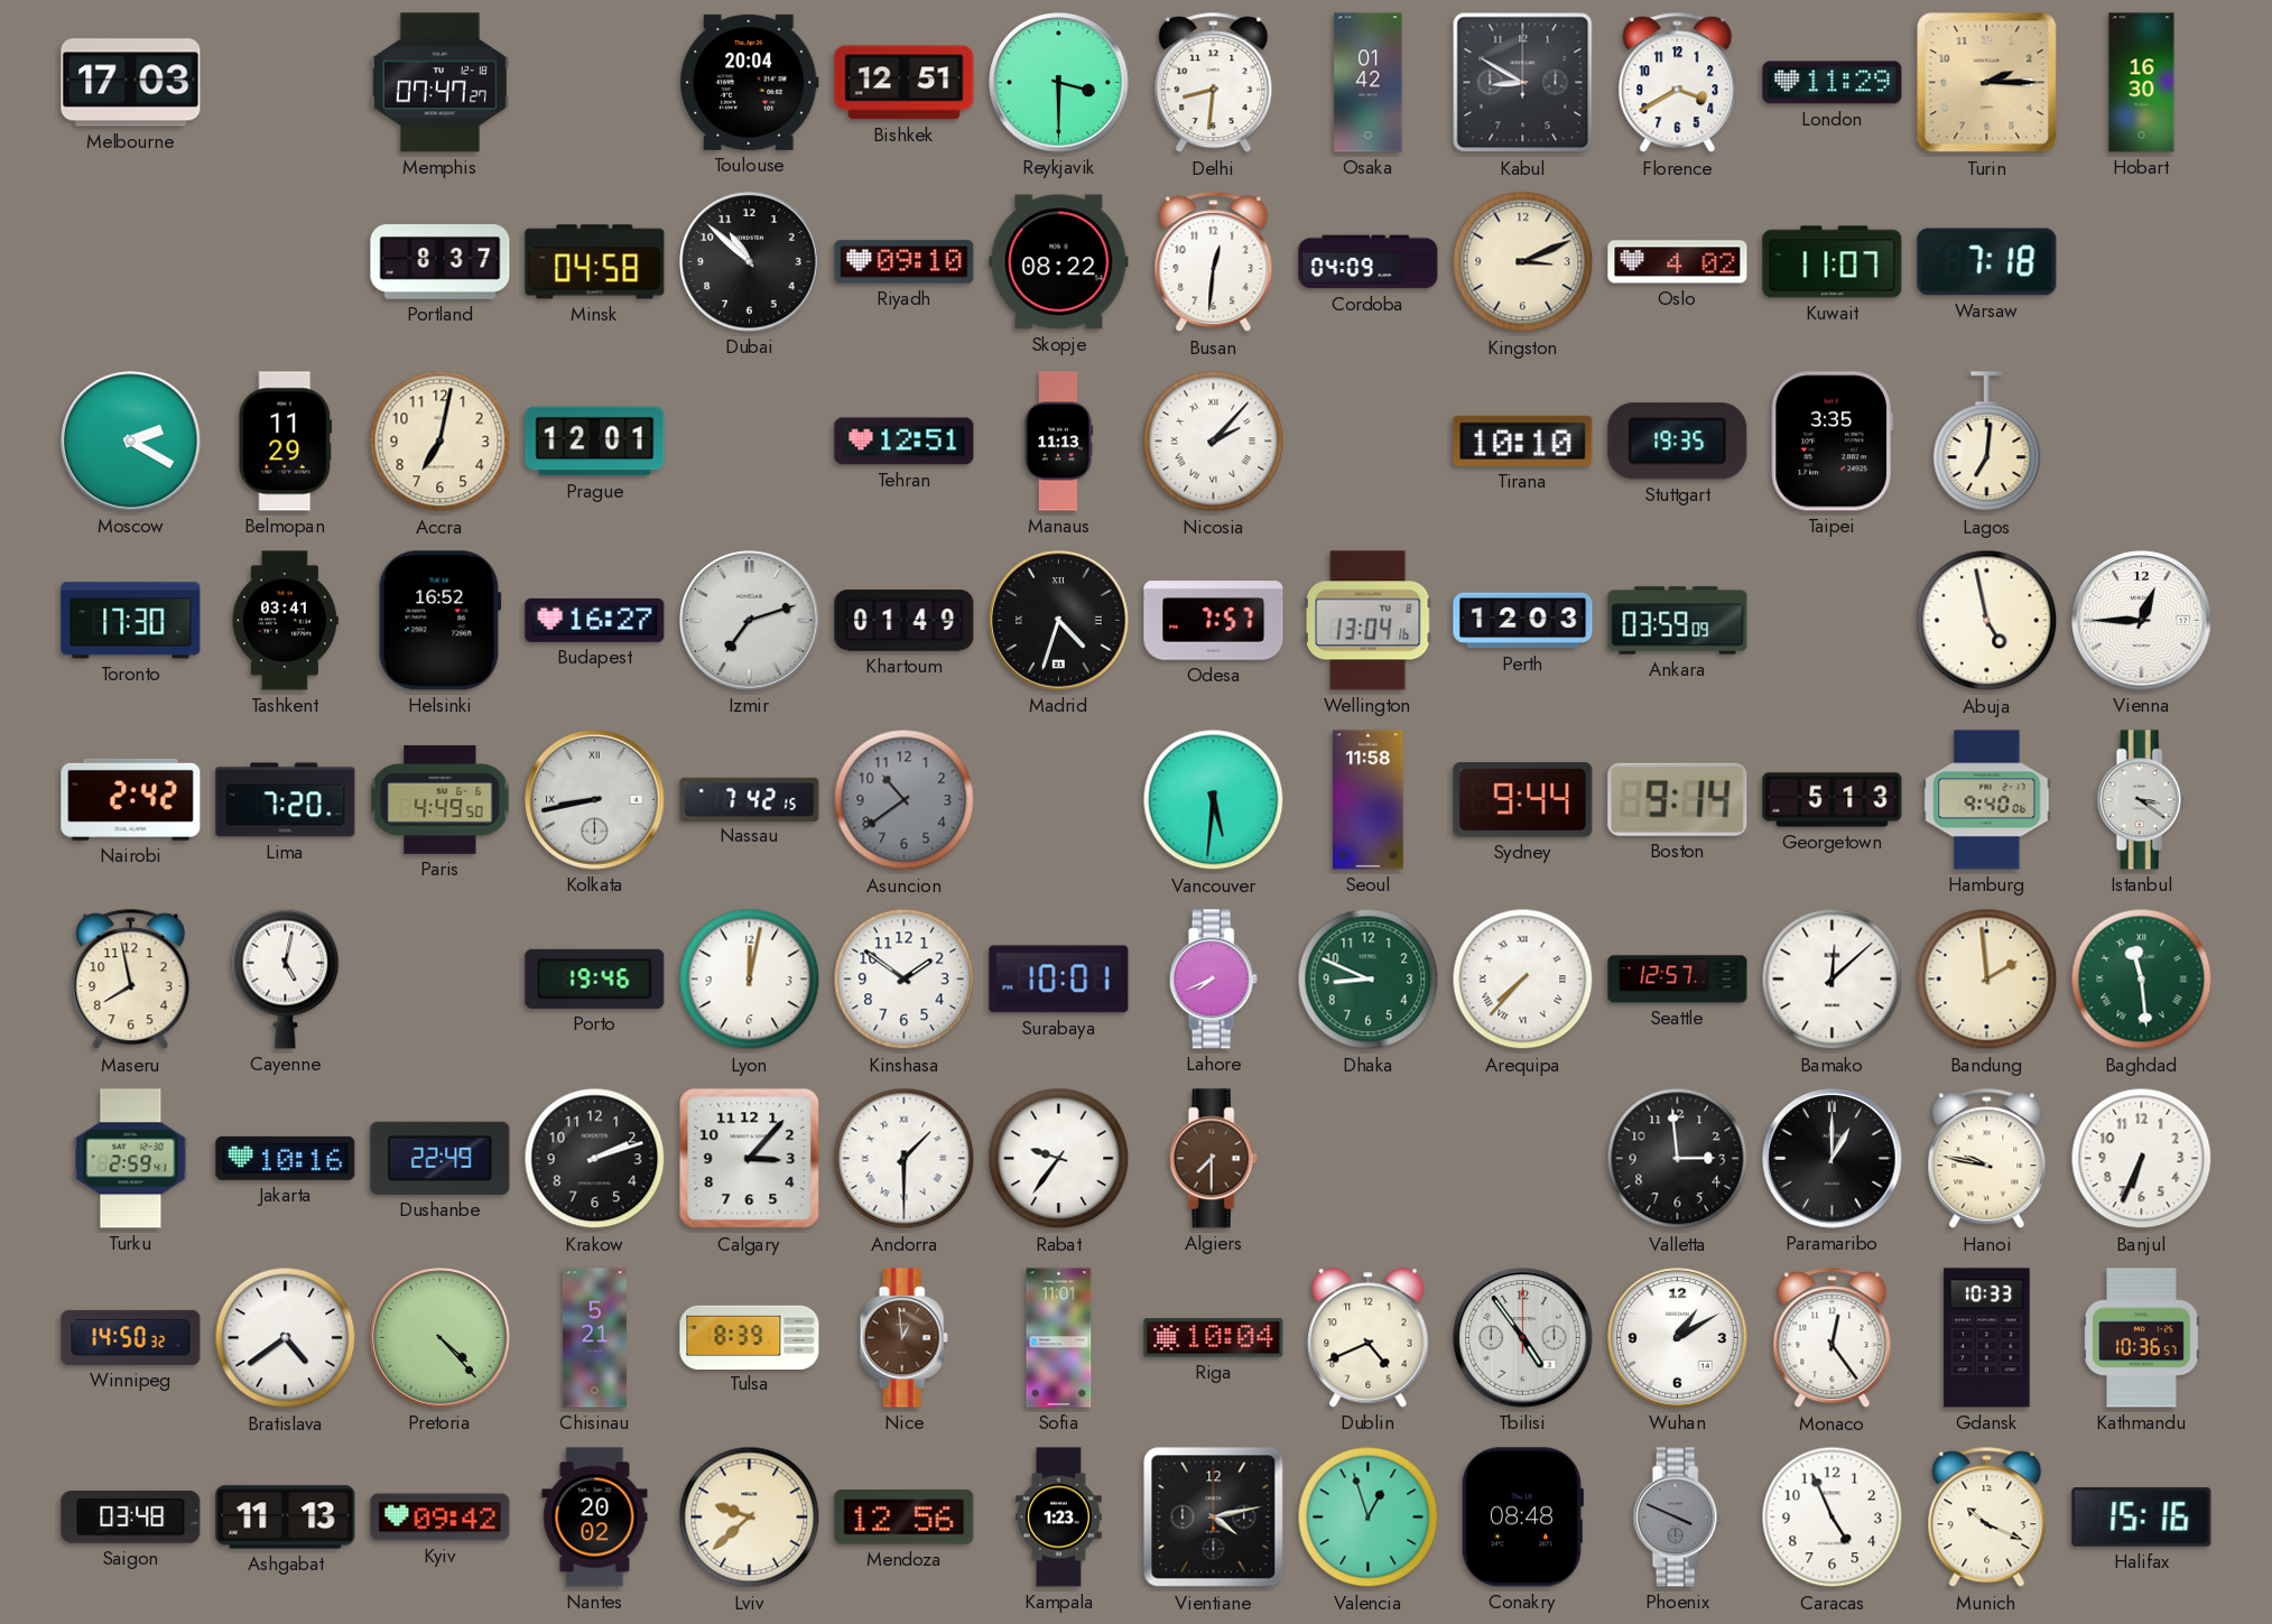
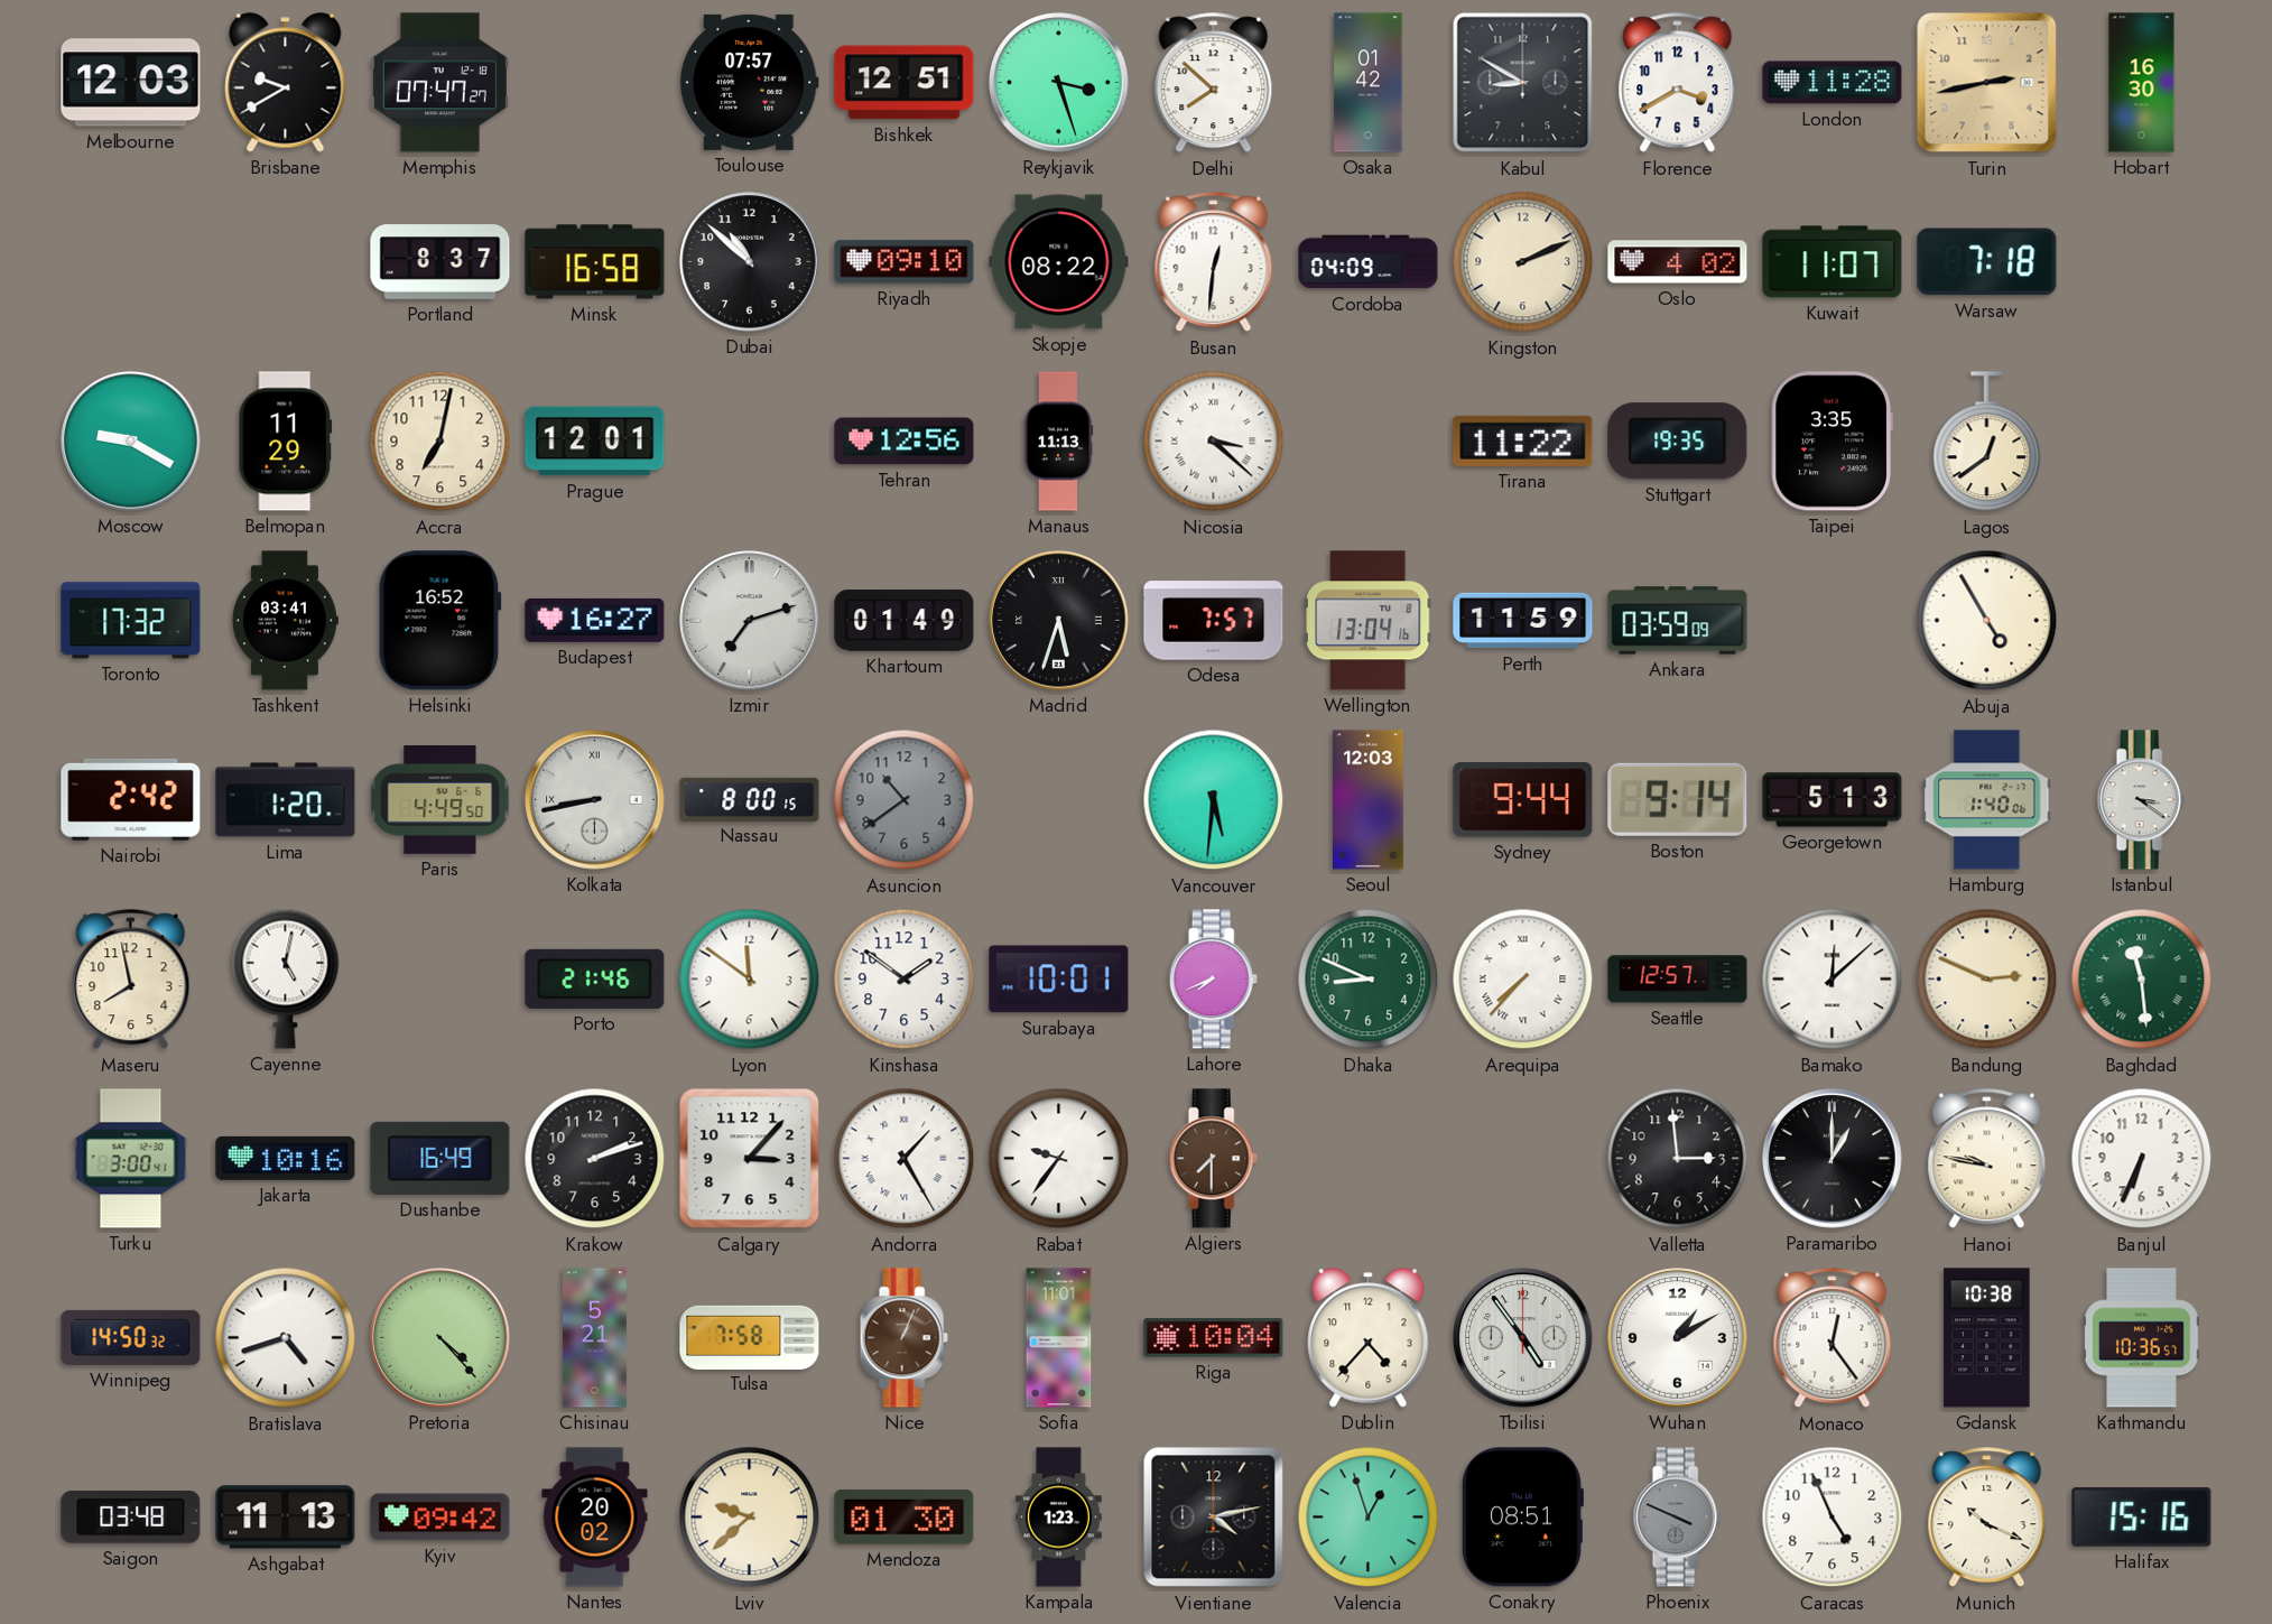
Melbourne: 17:03 -> 12:03
Brisbane: none -> 9:40
Toulouse: 20:04 -> 07:57
Reykjavik: 3:30 -> 3:27
Delhi: 8:31 -> 7:52
London: 11:29 -> 11:28
Turin: 2:15 -> 2:43
Minsk: 04:58 -> 16:58
Kingston: 3:11 -> 2:11
Moscow: 2:20 -> 9:20
Tehran: 12:51 -> 12:56
Nicosia: 2:07 -> 3:22
Tirana: 10:10 -> 11:22
Lagos: 7:01 -> 12:39
Toronto: 17:30 -> 17:32
Madrid: 4:33 -> 5:33
Perth: 12:03 -> 11:59
Abuja: 4:58 -> 4:55
Vienna: 12:45 -> none
Lima: 7:20 -> 1:20
Nassau: 7:42 -> 8:00
Seoul: 11:58 -> 12:03
Hamburg: 9:40 -> 1:40
Porto: 19:46 -> 21:46
Lyon: 12:02 -> 11:51
Bandung: 1:59 -> 2:49
Turku: 2:59 -> 3:00
Dushanbe: 22:49 -> 16:49
Andorra: 1:30 -> 1:25
Bratislava: 4:39 -> 4:42
Tulsa: 8:39 -> 7:58
Nice: 12:59 -> 1:04
Dublin: 4:41 -> 4:37
Gdansk: 10:33 -> 10:38
Mendoza: 12:56 -> 01:30
Conakry: 08:48 -> 08:51
